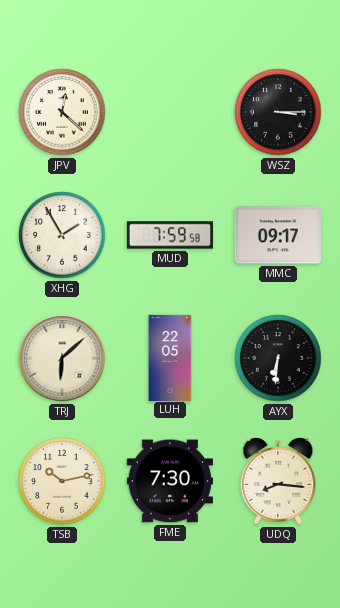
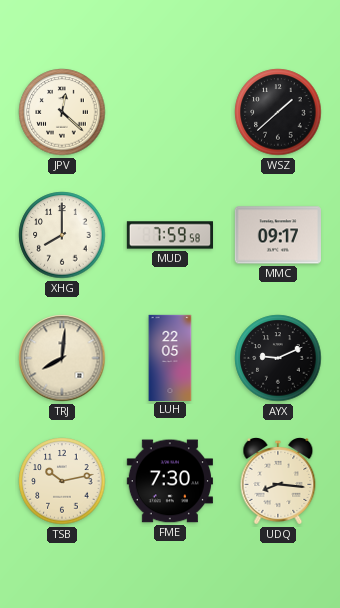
WSZ: 3:15 -> 1:38
XHG: 1:55 -> 8:00
TRJ: 6:08 -> 8:01
AYX: 6:31 -> 9:11
